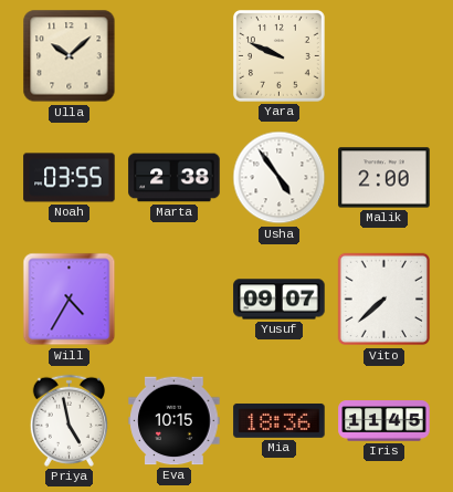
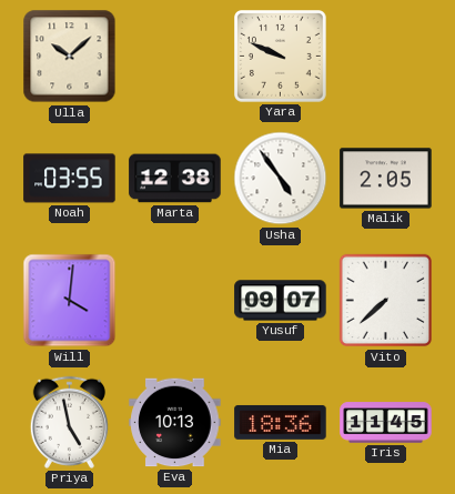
Marta: 2:38 -> 12:38
Malik: 2:00 -> 2:05
Will: 4:35 -> 4:01
Eva: 10:15 -> 10:13
